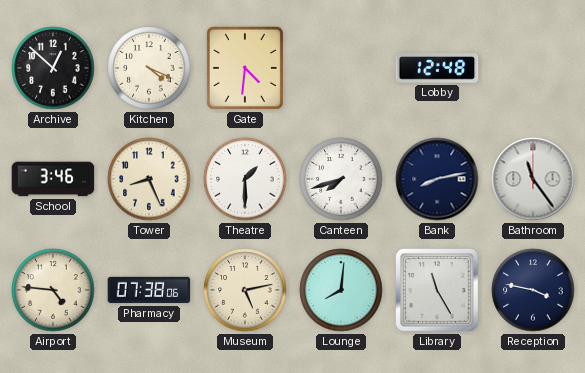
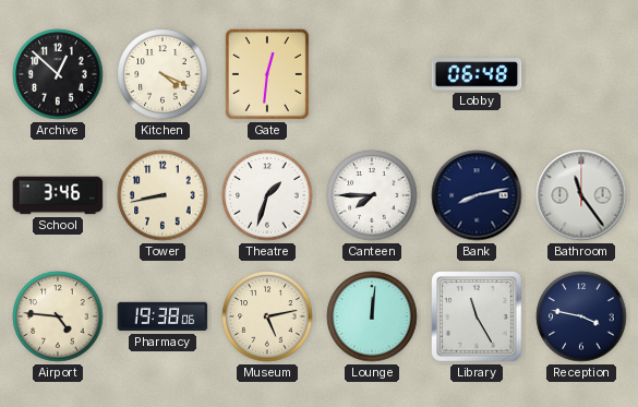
Gate: 4:31 -> 12:31
Lobby: 12:48 -> 06:48
Tower: 8:26 -> 8:43
Theatre: 1:30 -> 1:33
Canteen: 7:42 -> 7:45
Pharmacy: 07:38 -> 19:38
Lounge: 8:01 -> 12:01
